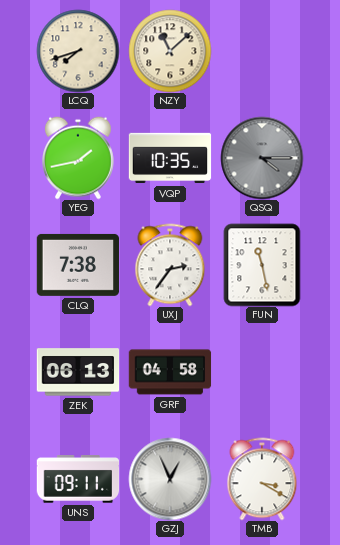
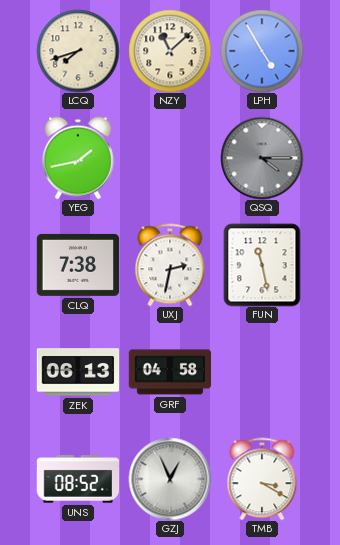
LPH: none -> 4:55
VQP: 10:35 -> none
UXJ: 2:36 -> 2:32
UNS: 09:11 -> 08:52
